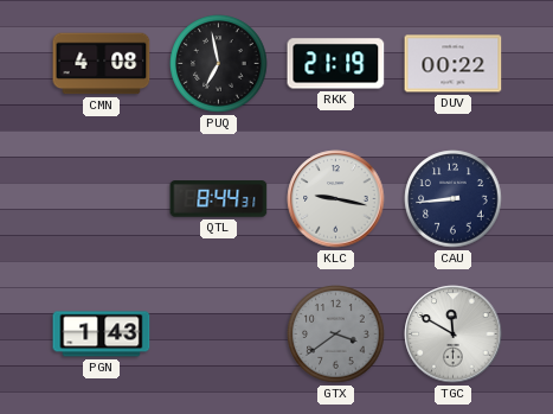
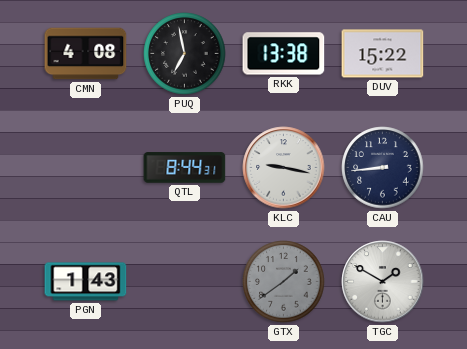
RKK: 21:19 -> 13:38
DUV: 00:22 -> 15:22
GTX: 3:39 -> 1:39
TGC: 11:50 -> 1:50
